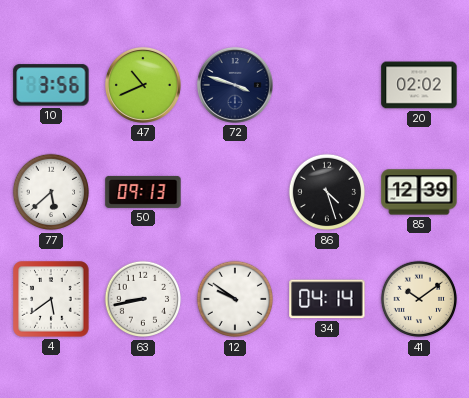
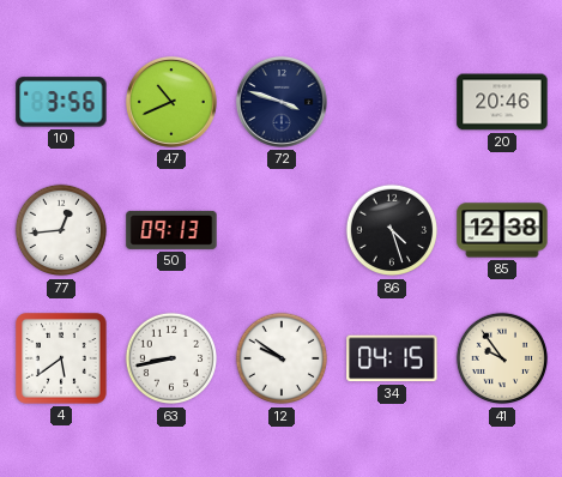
20: 02:02 -> 20:46
77: 5:38 -> 12:44
85: 12:39 -> 12:38
34: 04:14 -> 04:15
41: 10:09 -> 9:54
